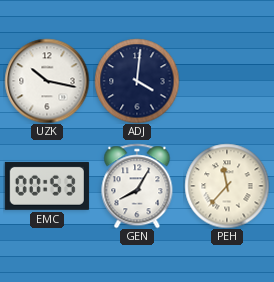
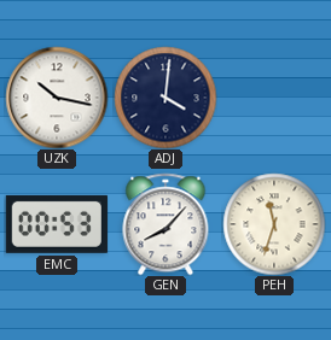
GEN: 8:05 -> 8:07
PEH: 11:37 -> 11:33
